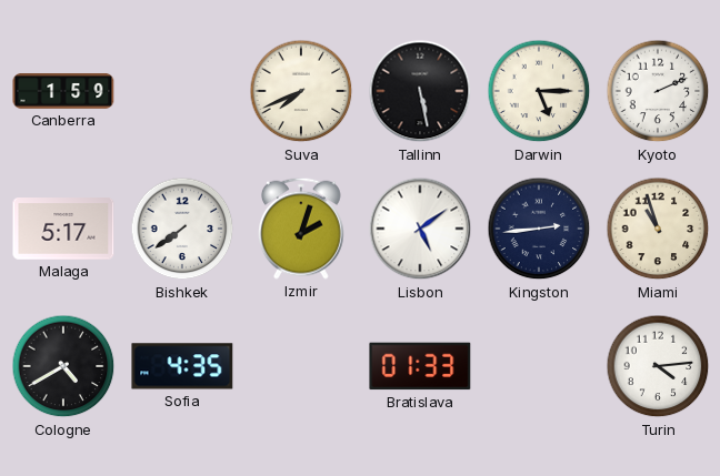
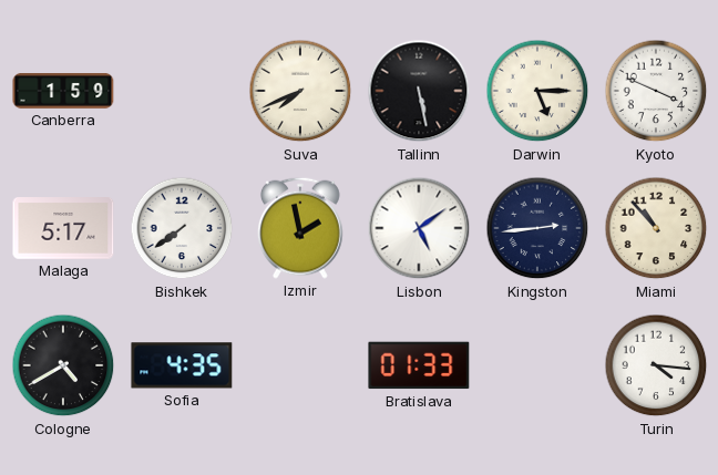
Kyoto: 2:11 -> 3:49
Izmir: 2:03 -> 1:58
Miami: 10:57 -> 10:53
Turin: 4:14 -> 4:16
